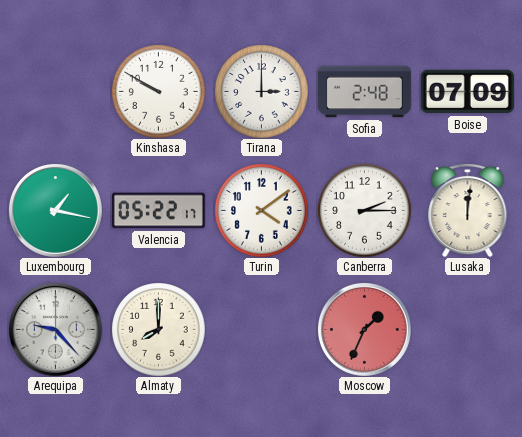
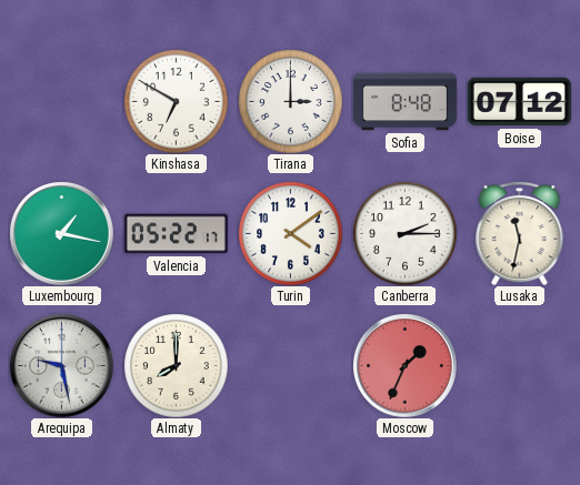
Kinshasa: 9:50 -> 6:50
Sofia: 2:48 -> 8:48
Boise: 07:09 -> 07:12
Lusaka: 12:01 -> 11:32
Arequipa: 9:23 -> 9:28
